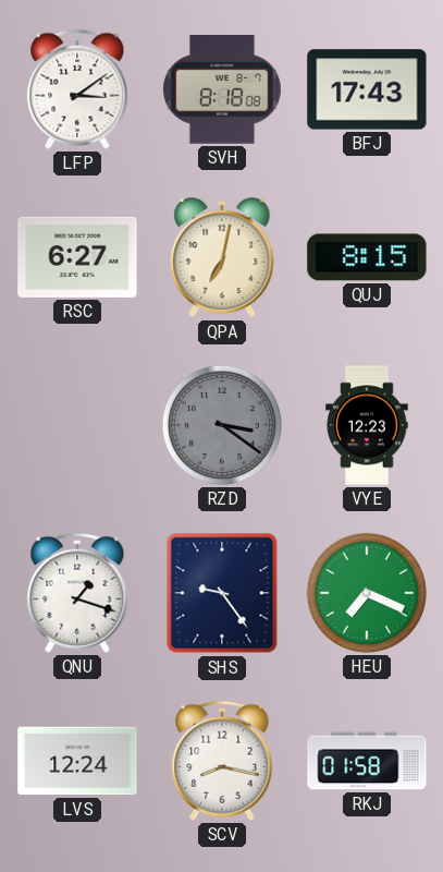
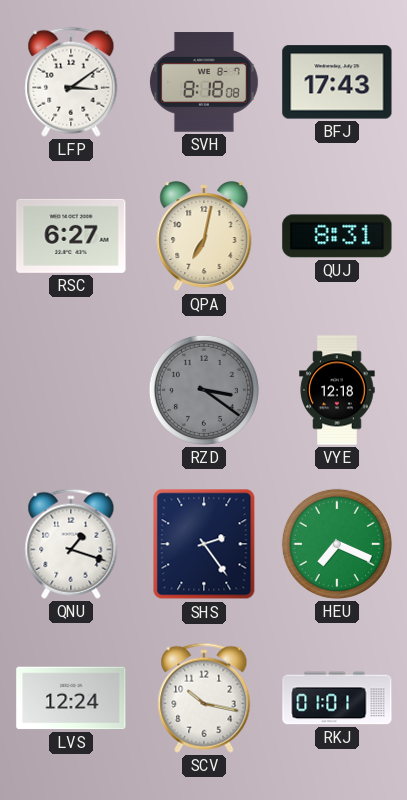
QUJ: 8:15 -> 8:31
VYE: 12:23 -> 12:18
SHS: 9:24 -> 2:24
SCV: 8:17 -> 10:17
RKJ: 01:58 -> 01:01
